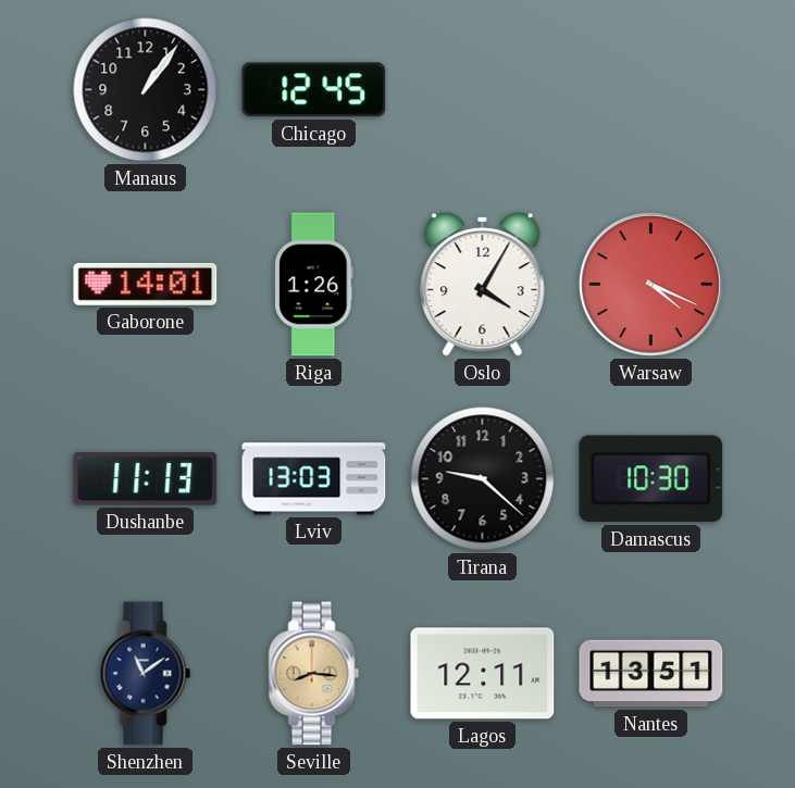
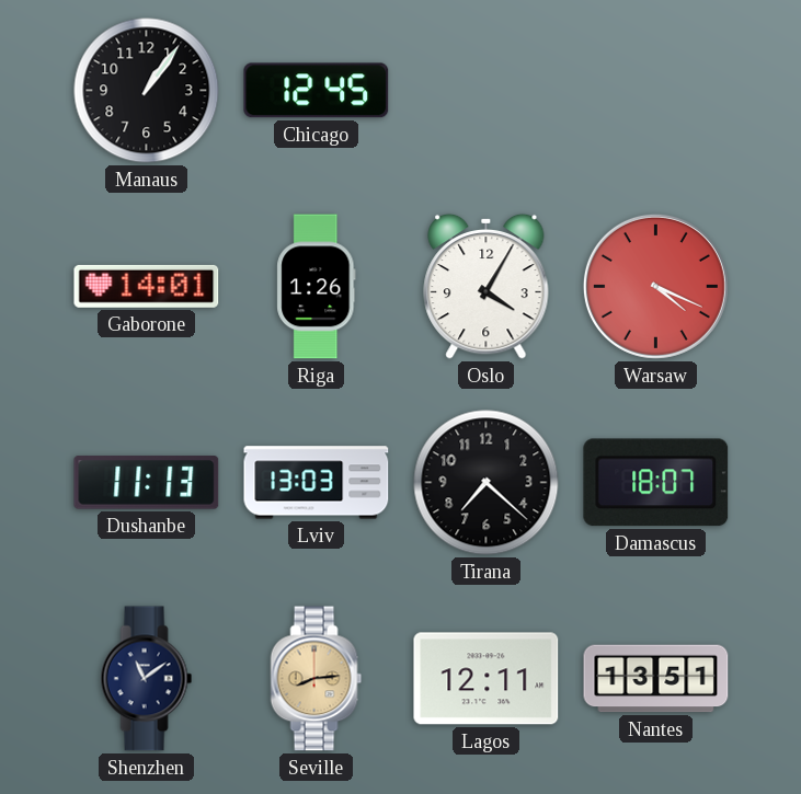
Tirana: 9:22 -> 7:22
Damascus: 10:30 -> 18:07
Seville: 8:16 -> 8:14
